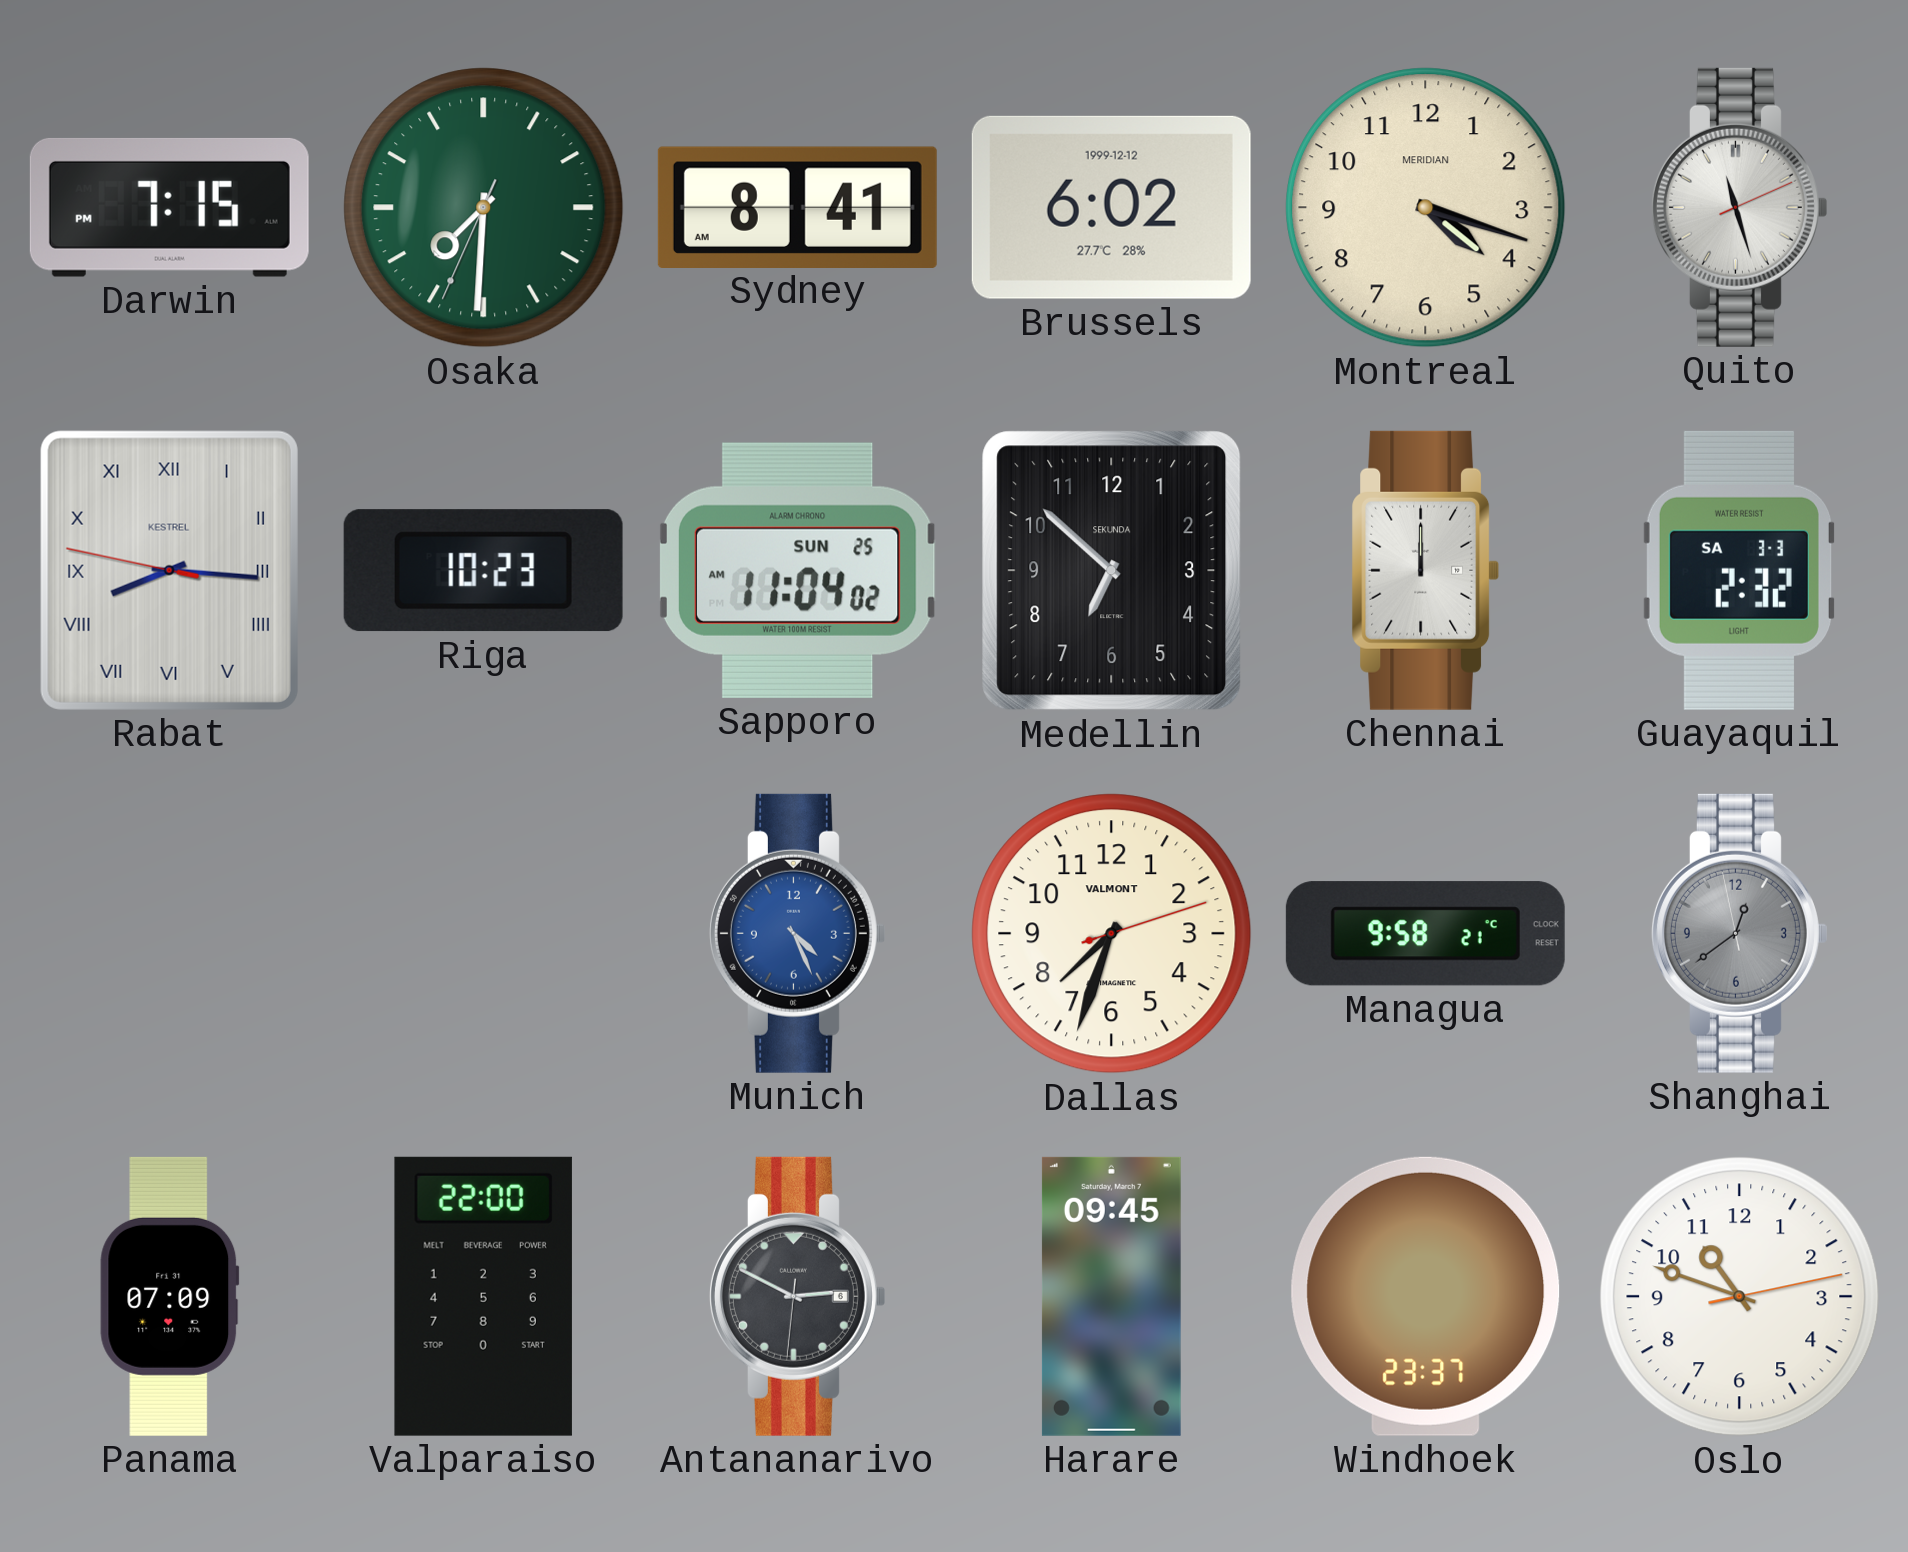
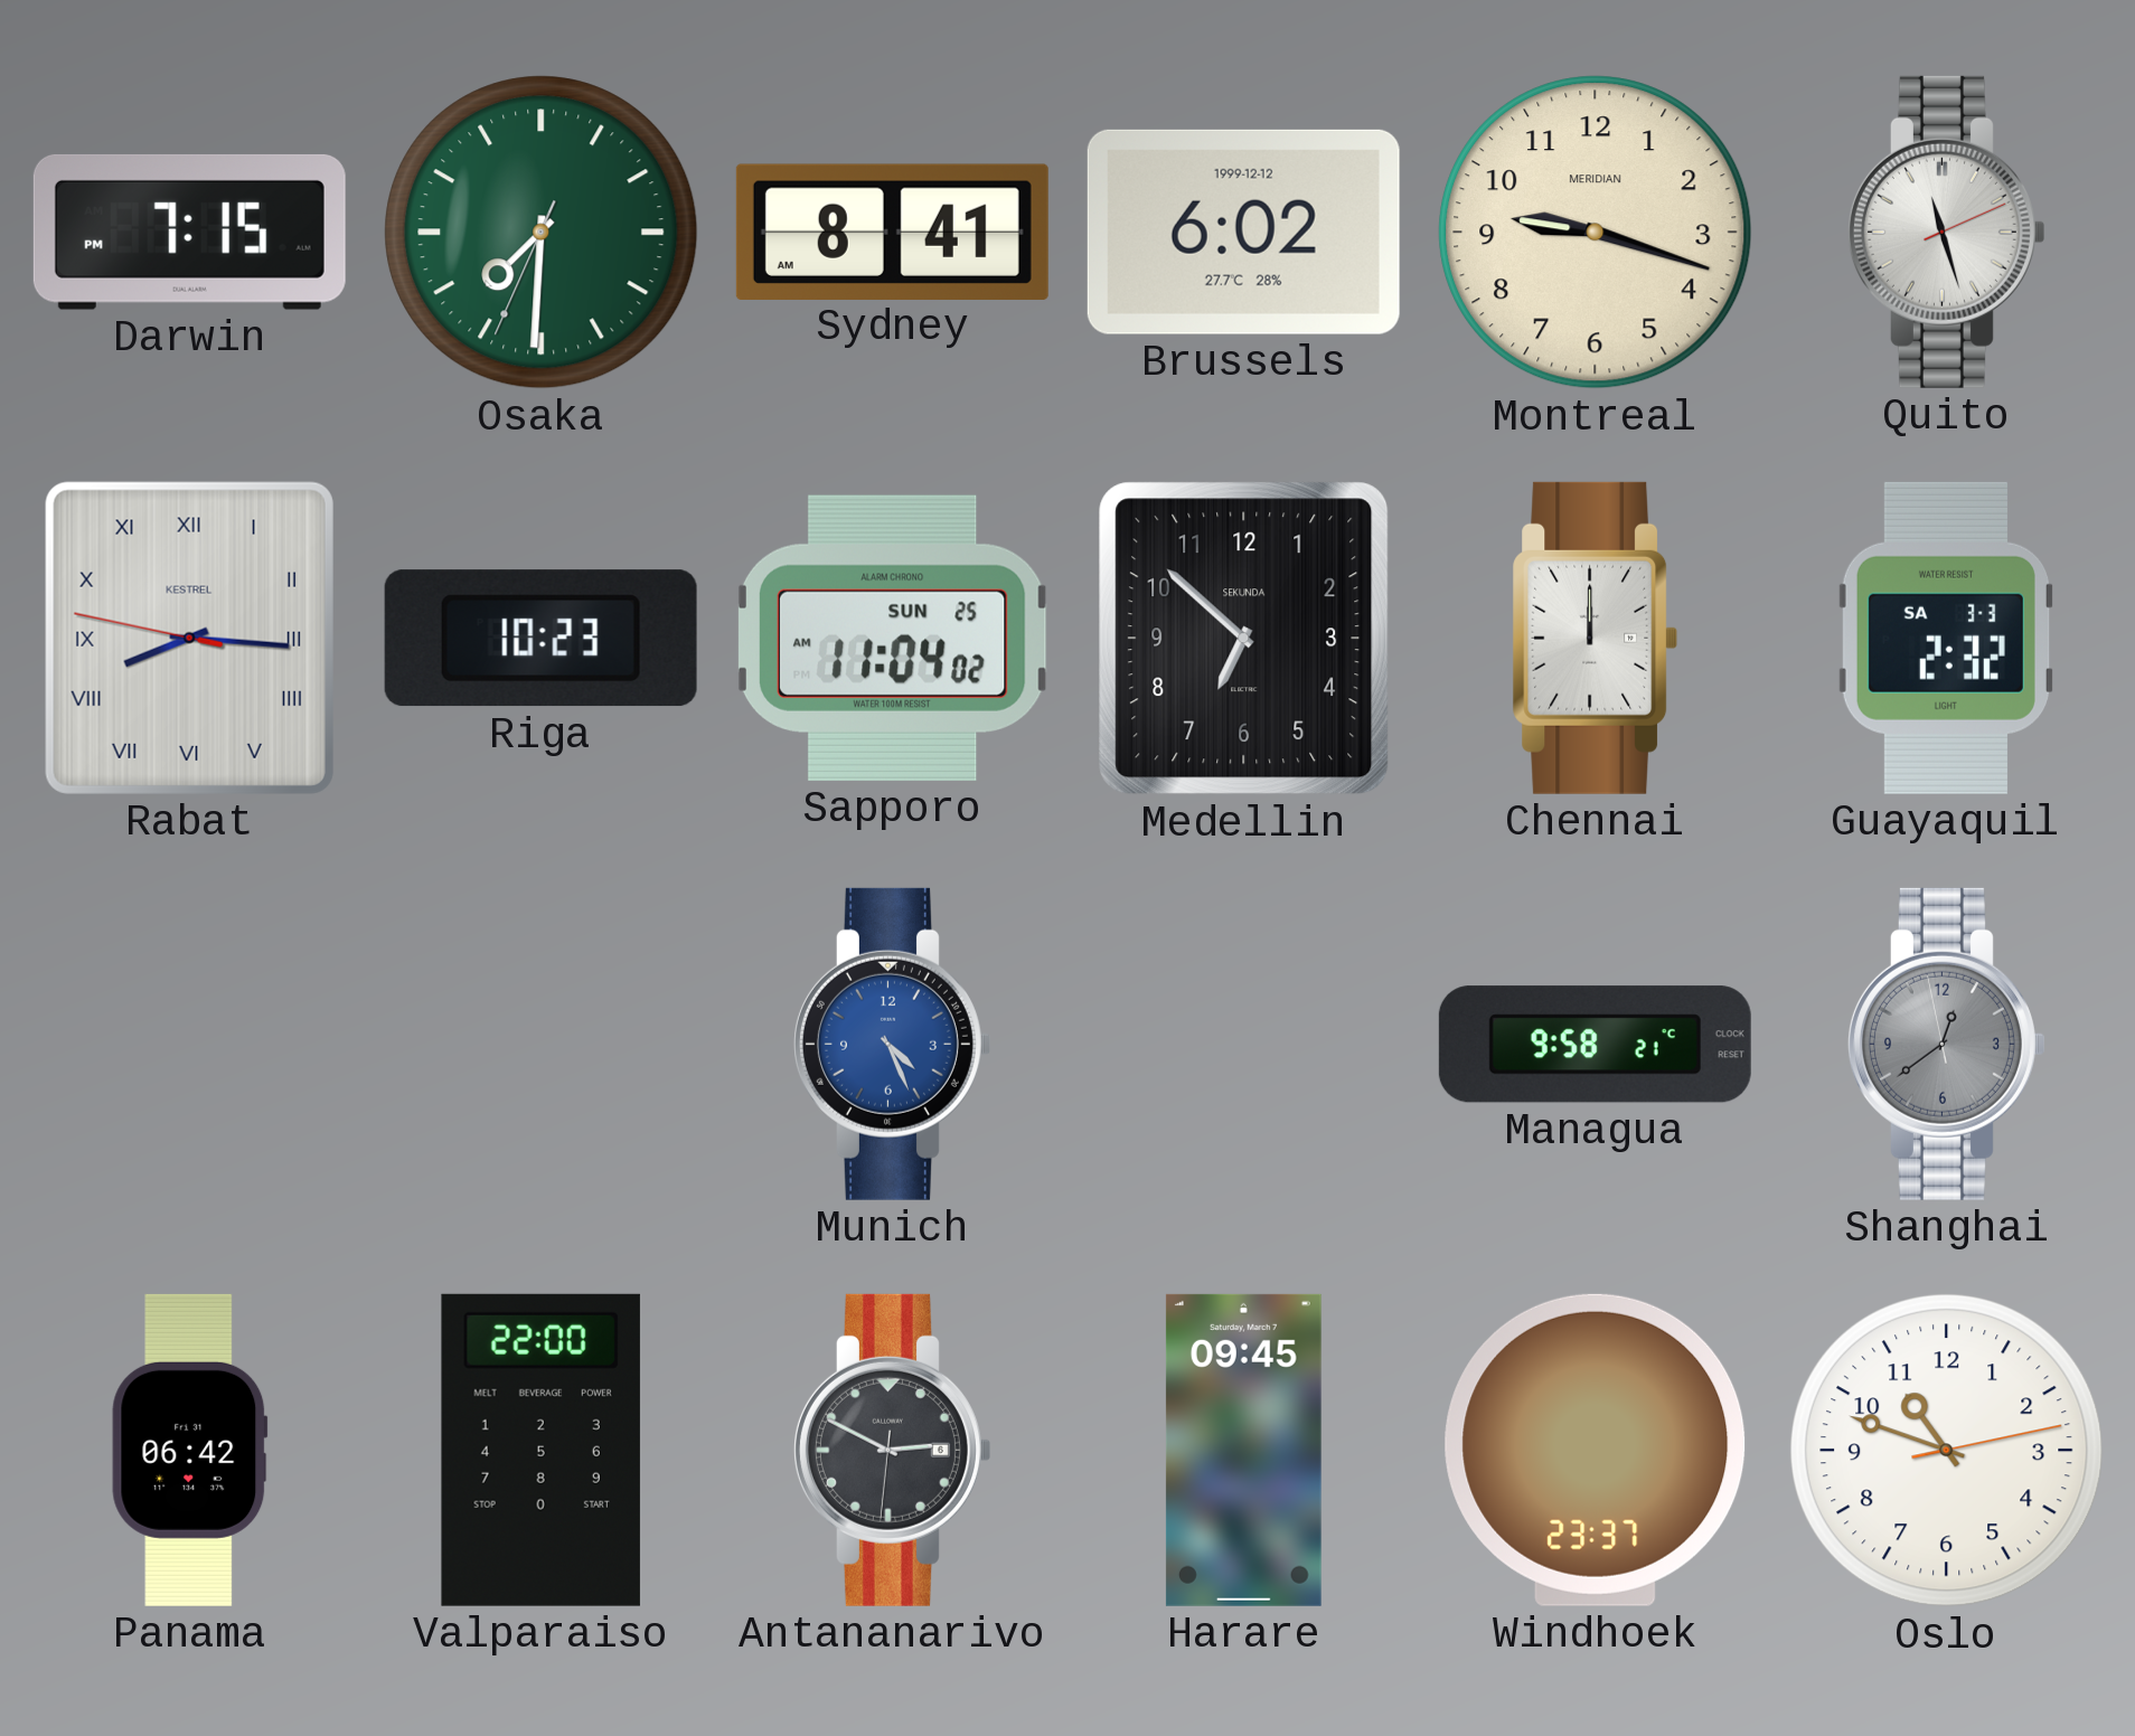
Montreal: 4:18 -> 9:18
Dallas: 7:33 -> none
Panama: 07:09 -> 06:42
